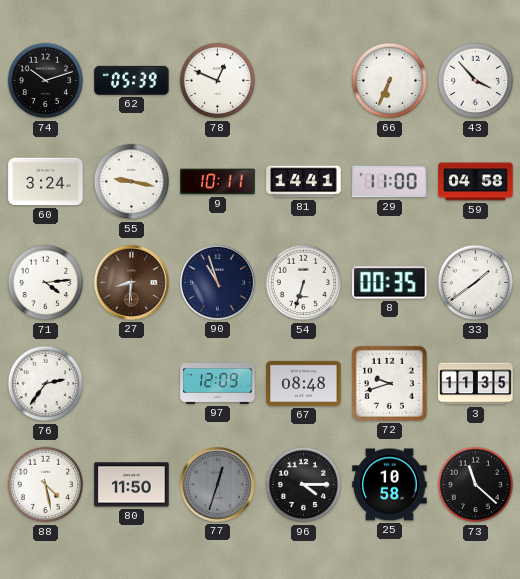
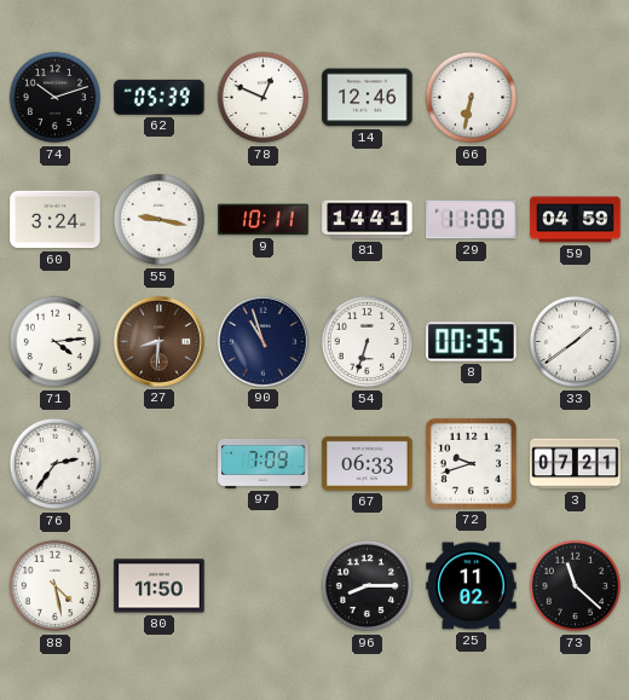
14: none -> 12:46
66: 6:34 -> 6:32
43: 3:53 -> none
59: 04:58 -> 04:59
97: 12:09 -> 7:09
67: 08:48 -> 06:33
3: 11:35 -> 07:21
77: 12:33 -> none
96: 4:15 -> 8:15
25: 10:58 -> 11:02
